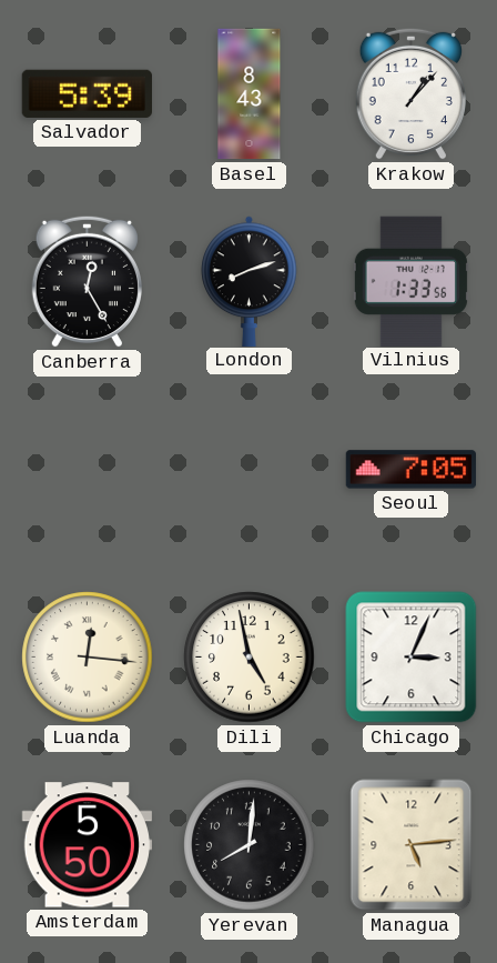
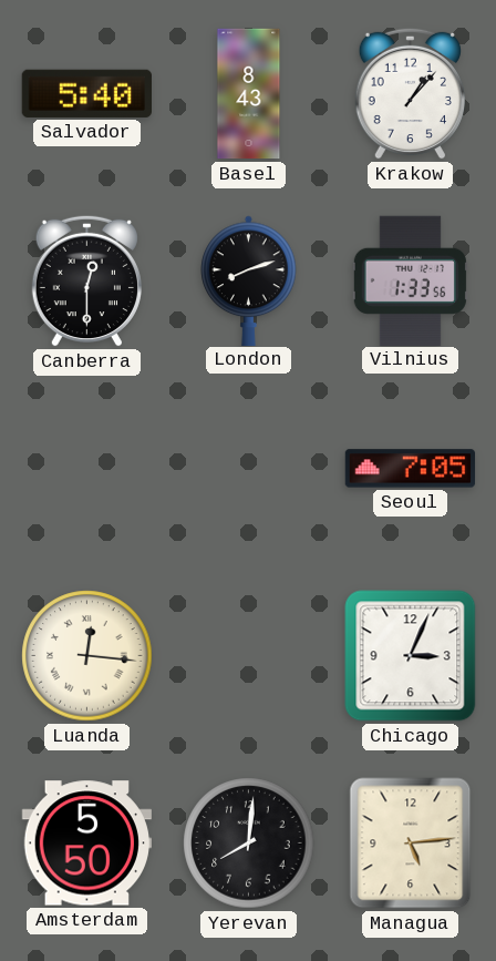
Salvador: 5:39 -> 5:40
Canberra: 12:25 -> 12:30
Dili: 4:58 -> none
